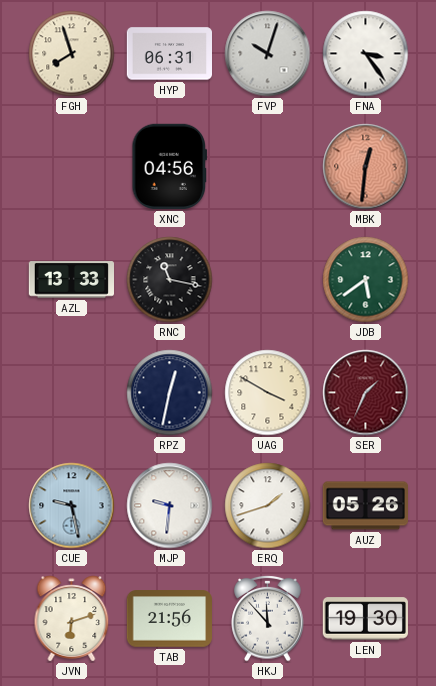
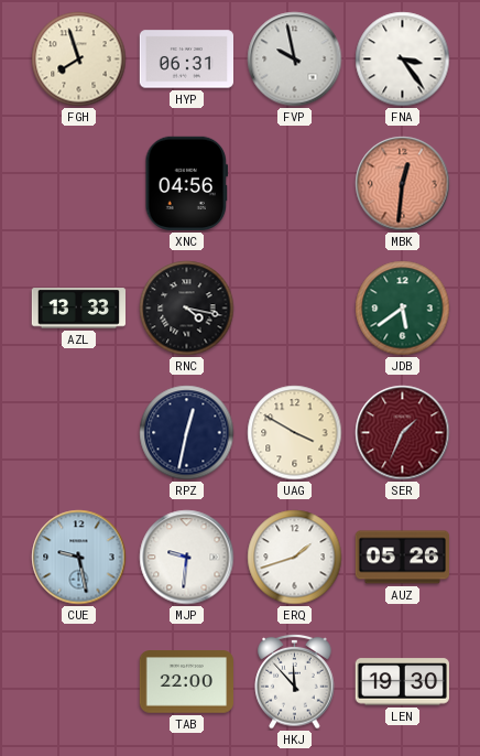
FVP: 10:03 -> 9:58
RNC: 11:17 -> 4:17
JVN: 6:12 -> none
TAB: 21:56 -> 22:00
